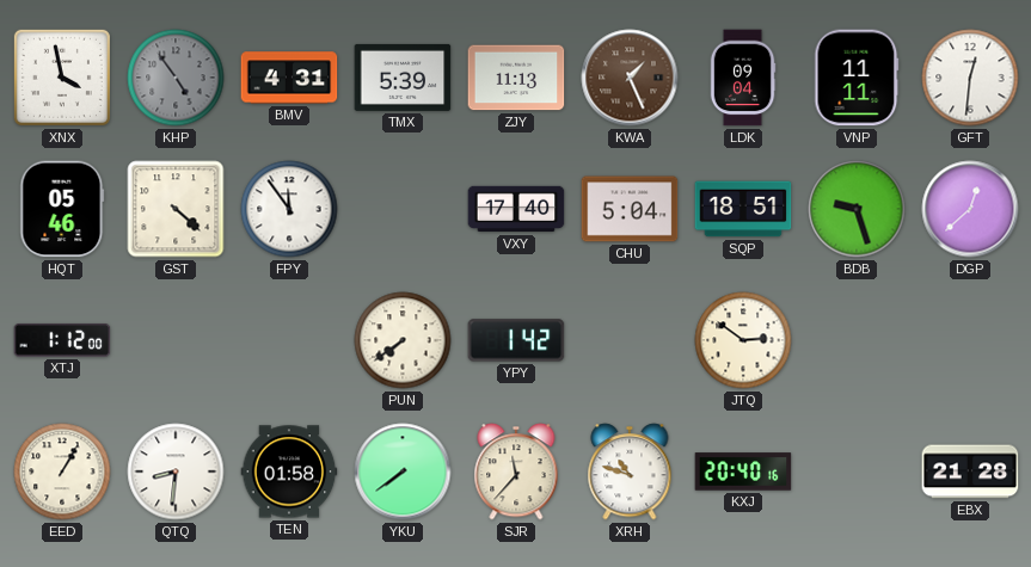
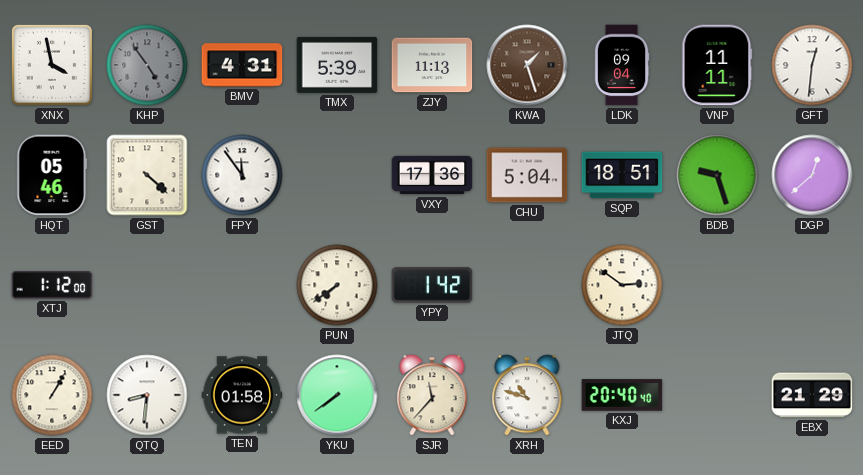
KWA: 1:26 -> 1:27
VXY: 17:40 -> 17:36
KXJ: 20:40:16 -> 20:40:40
EBX: 21:28 -> 21:29
